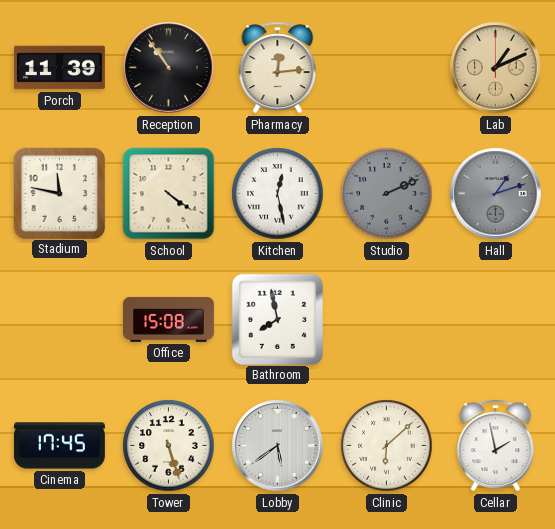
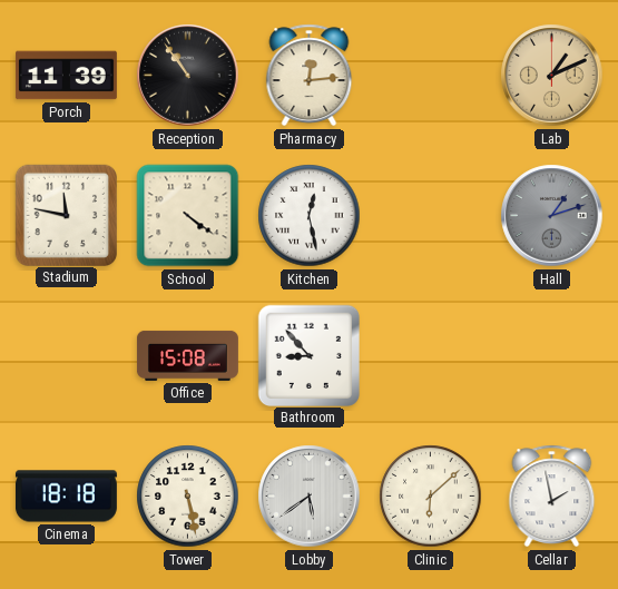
Studio: 2:11 -> none
Bathroom: 7:58 -> 8:53
Cinema: 17:45 -> 18:18
Tower: 5:27 -> 5:28
